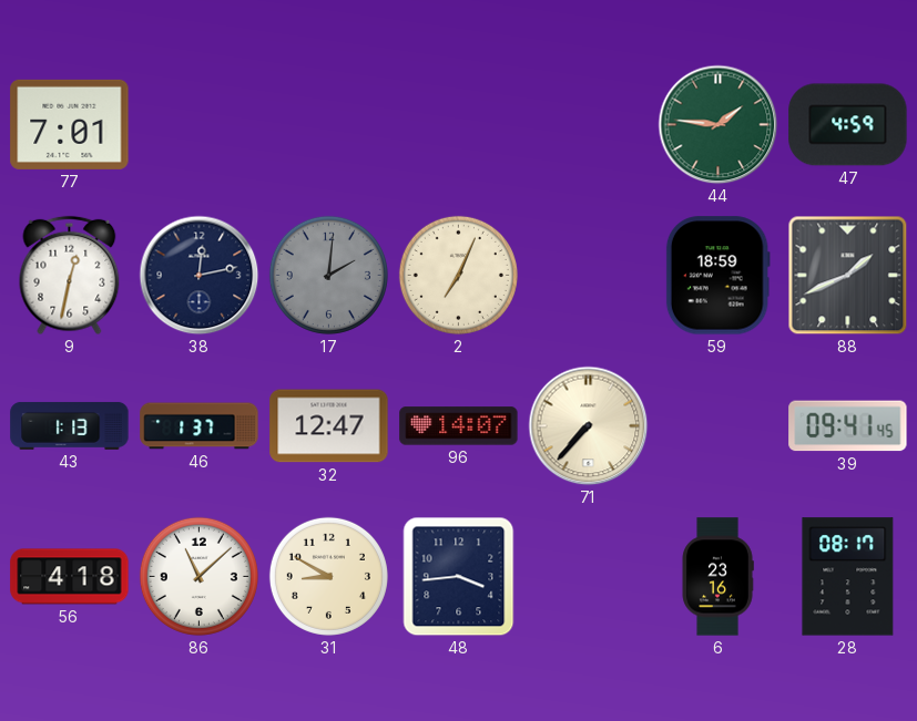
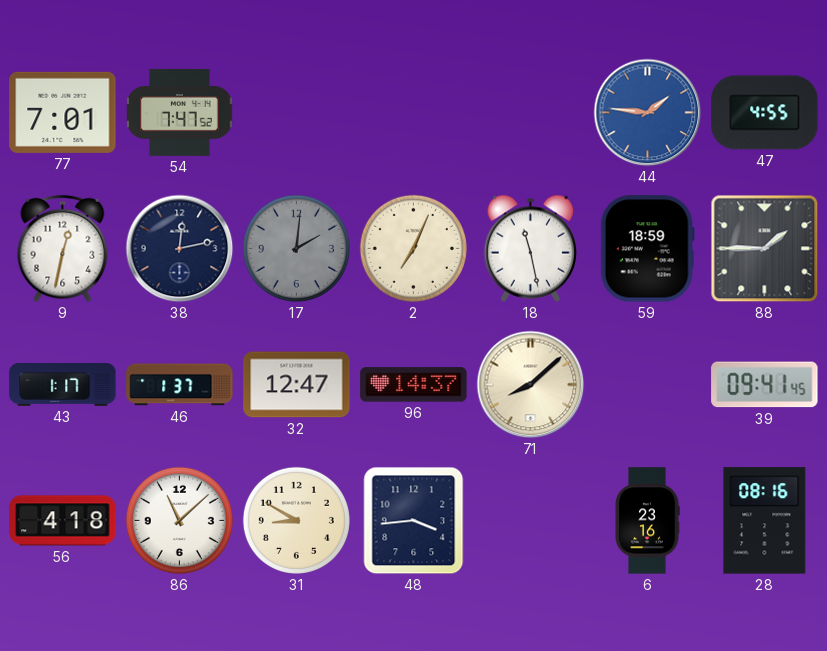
54: none -> 7:47
44 dial: green -> blue
47: 4:59 -> 4:55
18: none -> 11:28
88: 1:41 -> 1:45
43: 1:13 -> 1:17
96: 14:07 -> 14:37
71: 7:37 -> 8:08
28: 08:17 -> 08:16
